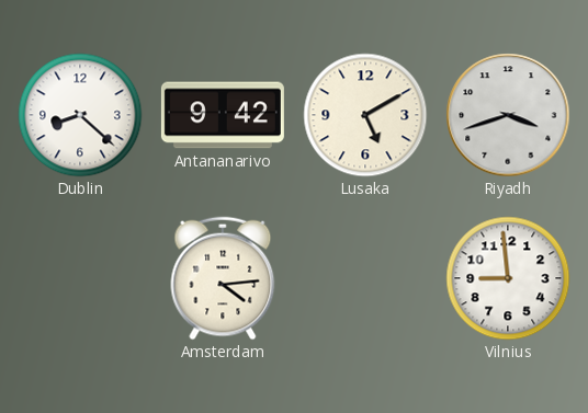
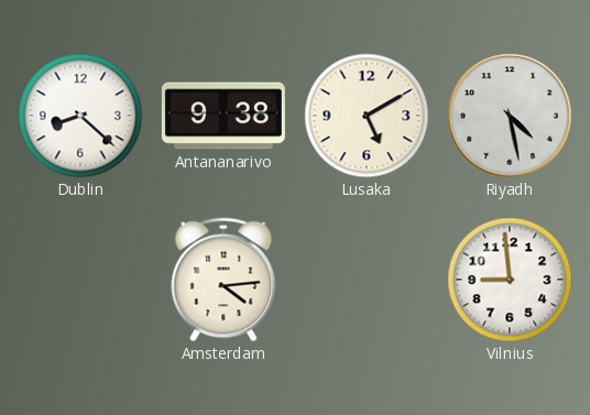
Antananarivo: 9:42 -> 9:38
Riyadh: 3:42 -> 4:28
